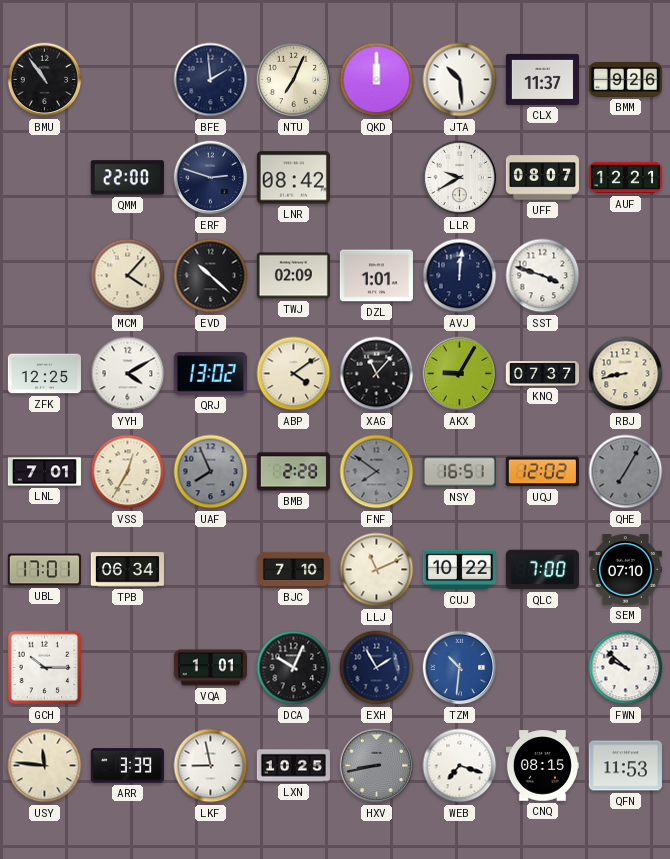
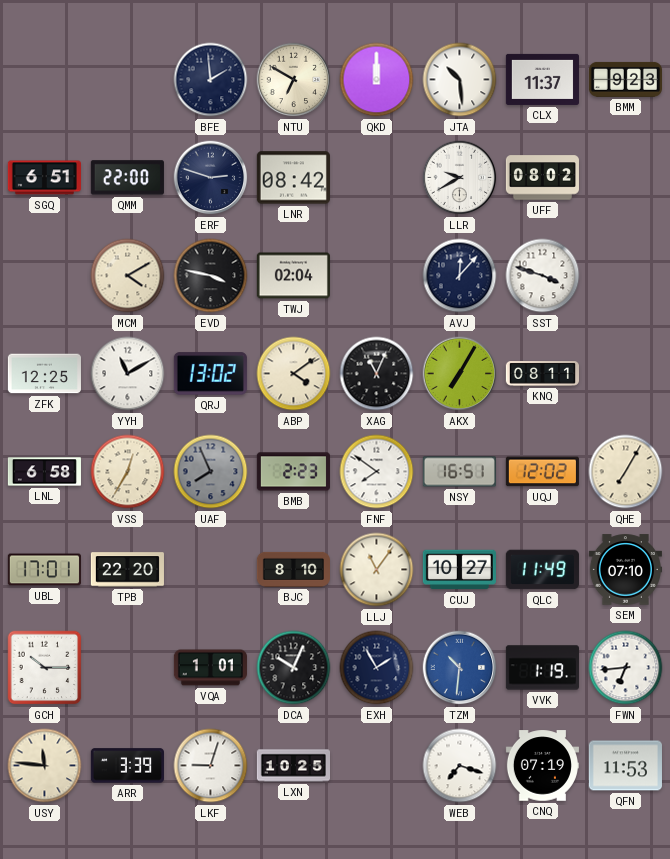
BMU: 10:54 -> none
NTU: 7:04 -> 6:50
BMM: 9:26 -> 9:23
SGQ: none -> 6:51
UFF: 08:07 -> 08:02
AUF: 12:21 -> none
MCM: 4:07 -> 4:10
EVD: 10:22 -> 3:47
TWJ: 02:09 -> 02:04
DZL: 1:01 -> none
AVJ: 12:01 -> 12:07
YYH: 4:10 -> 11:10
XAG: 11:07 -> 11:04
AKX: 9:05 -> 7:05
KNQ: 07:37 -> 08:11
RBJ: 8:43 -> none
LNL: 7:01 -> 6:58
BMB: 2:28 -> 2:23
FNF dial: grey -> white
QHE dial: grey -> cream
TPB: 06:34 -> 22:20
BJC: 7:10 -> 8:10
LLJ: 11:11 -> 11:06
CUJ: 10:22 -> 10:27
QLC: 7:00 -> 11:49
VVK: none -> 1:19
FWN: 9:52 -> 6:44
LKF: 8:58 -> 9:03
HXV: 8:43 -> none
CNQ: 08:15 -> 07:19
